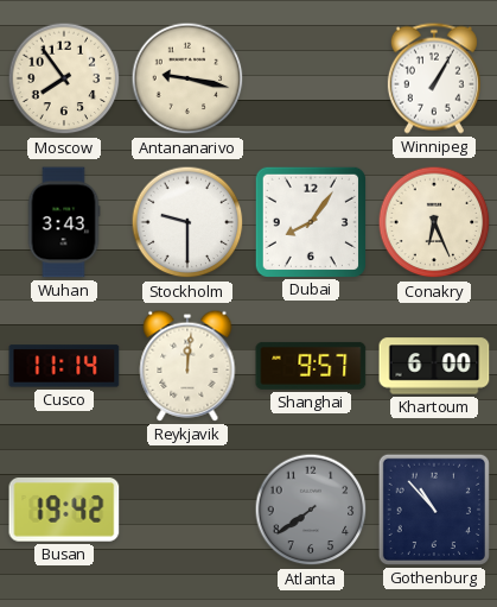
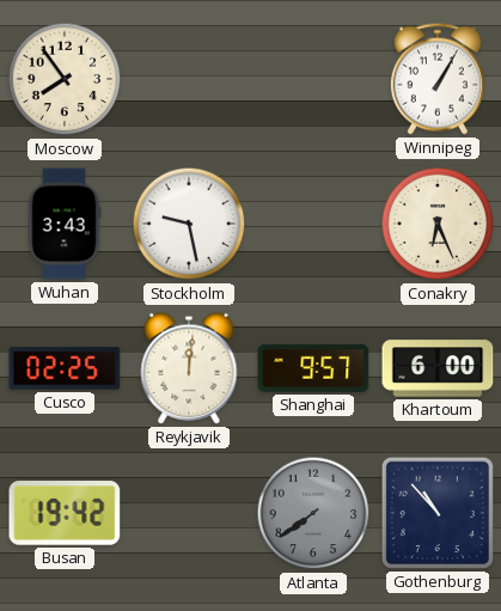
Antananarivo: 9:17 -> none
Stockholm: 9:30 -> 9:28
Dubai: 8:06 -> none
Cusco: 11:14 -> 02:25
